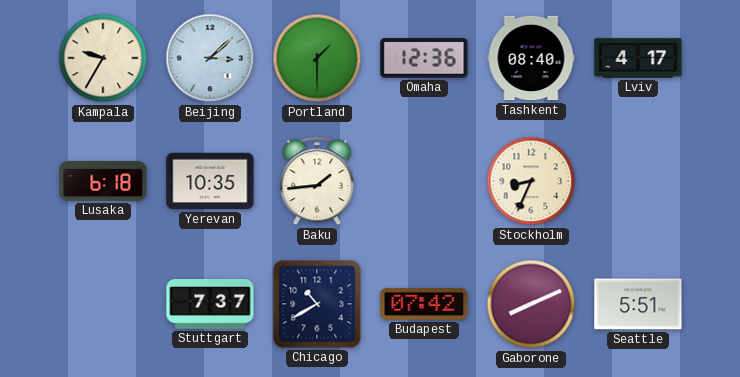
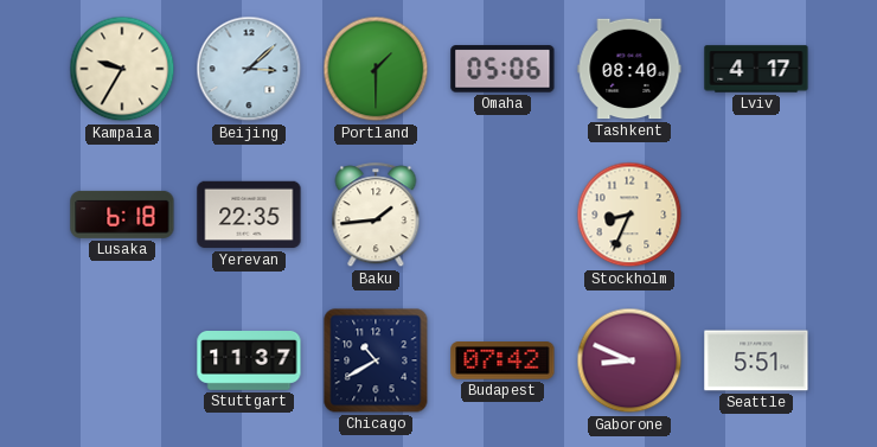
Omaha: 12:36 -> 05:06
Yerevan: 10:35 -> 22:35
Stuttgart: 7:37 -> 11:37
Gaborone: 8:11 -> 8:49
